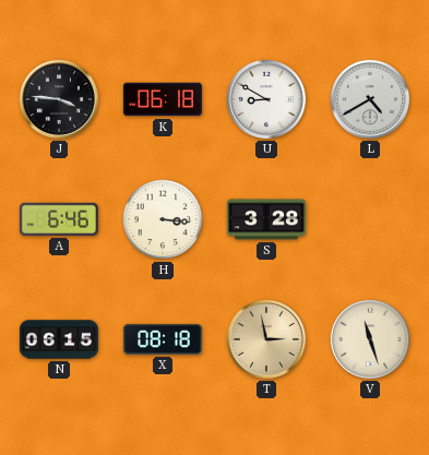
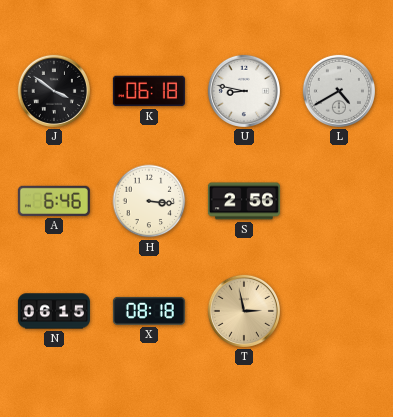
J: 3:46 -> 3:51
U: 8:50 -> 8:47
S: 3:28 -> 2:56
V: 11:27 -> none
